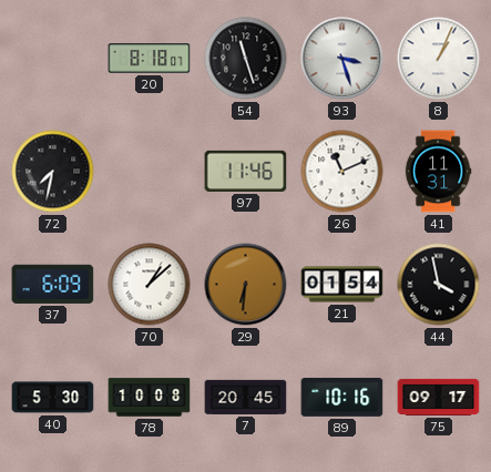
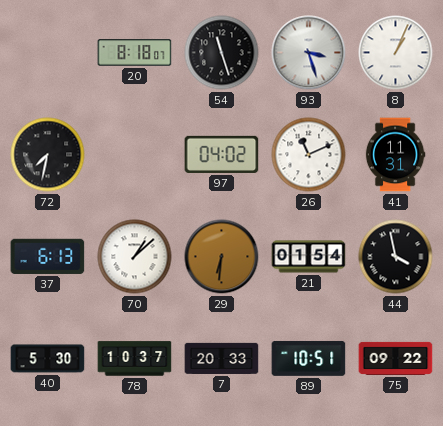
97: 11:46 -> 04:02
37: 6:09 -> 6:13
78: 10:08 -> 10:37
7: 20:45 -> 20:33
89: 10:16 -> 10:51
75: 09:17 -> 09:22
